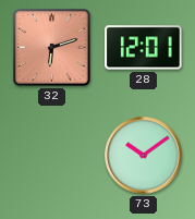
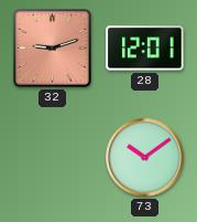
32: 6:12 -> 9:12
